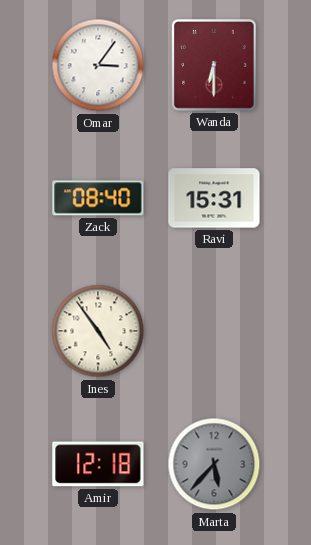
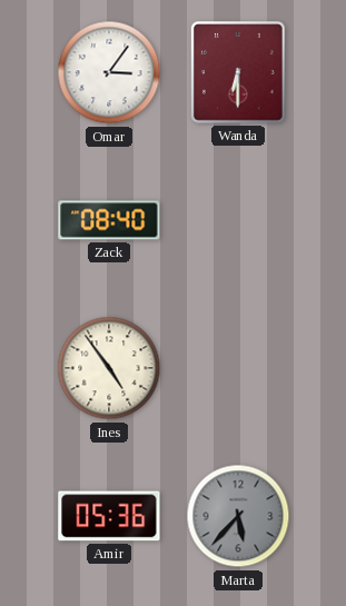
Ravi: 15:31 -> none
Amir: 12:18 -> 05:36
